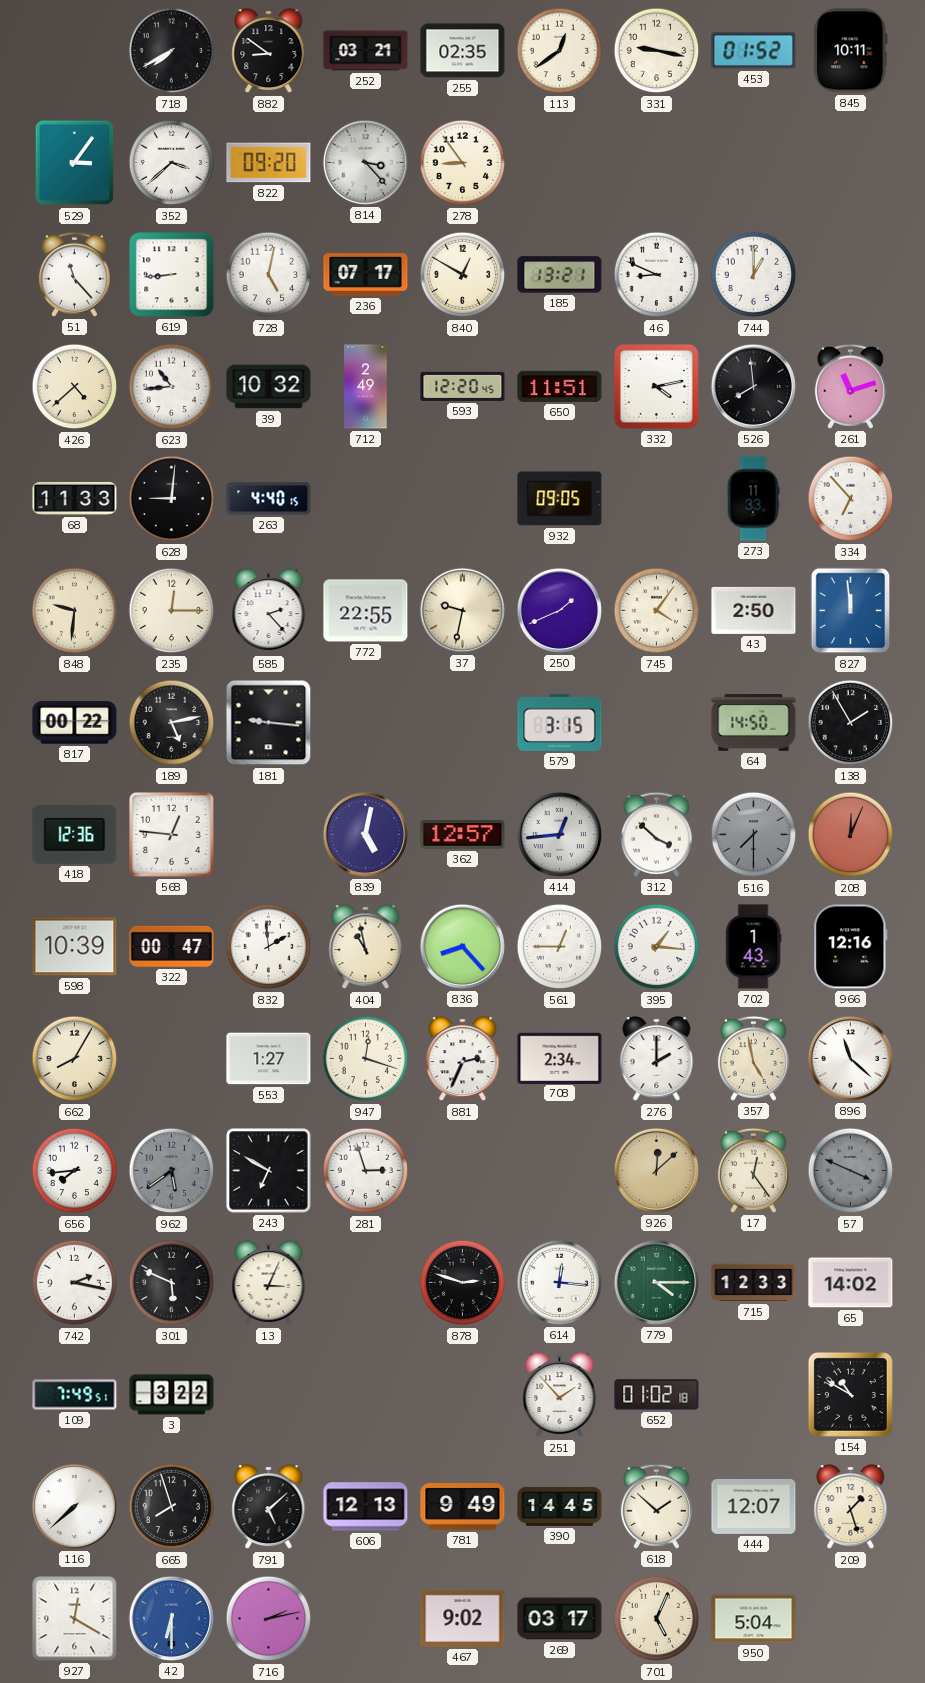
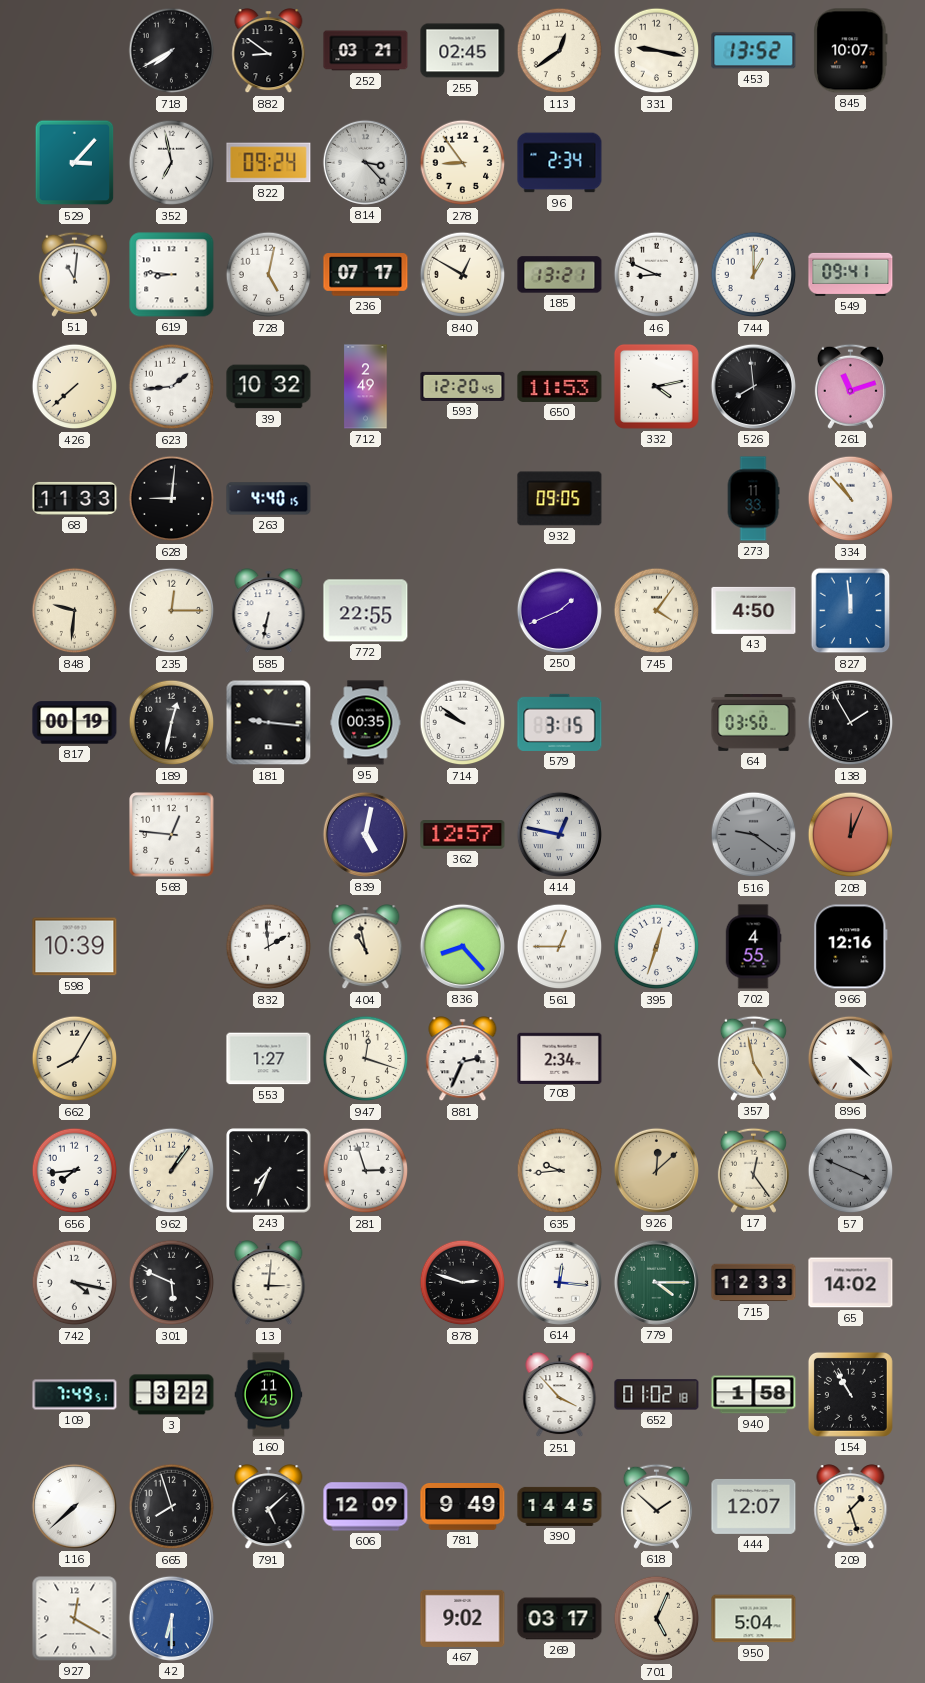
255: 02:35 -> 02:45
453: 01:52 -> 13:52
845: 10:11 -> 10:07
529: 3:06 -> 3:07
352: 3:38 -> 6:58
822: 09:20 -> 09:24
96: none -> 2:34
51: 11:23 -> 11:01
619: 8:44 -> 8:46
549: none -> 09:41
426: 4:38 -> 7:38
623: 10:44 -> 1:44
650: 11:51 -> 11:53
334: 6:53 -> 10:53
585: 2:23 -> 6:32
37: 9:32 -> none
43: 2:50 -> 4:50
817: 00:22 -> 00:19
189: 5:13 -> 12:32
95: none -> 00:35
714: none -> 9:51
64: 14:50 -> 03:50
418: 12:36 -> none
414: 12:44 -> 12:47
312: 3:52 -> none
516: 7:30 -> 9:21
322: 00:47 -> none
395: 1:16 -> 12:33
702: 1:43 -> 4:55
276: 2:00 -> none
896: 11:22 -> 4:22
962: 5:39 -> 1:06
962 dial: grey -> cream
243: 6:50 -> 7:34
635: none -> 9:44
742: 2:17 -> 4:17
13: 3:04 -> 3:01
160: none -> 11:45
251: 1:53 -> 3:53
940: none -> 1:58
154: 10:50 -> 10:55
606: 12:13 -> 12:09
716: 2:13 -> none
